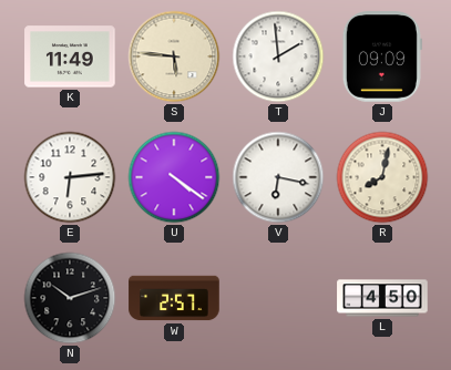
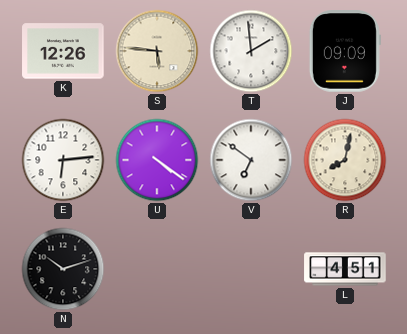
K: 11:49 -> 12:26
V: 6:17 -> 6:51
W: 2:57 -> none
L: 4:50 -> 4:51
